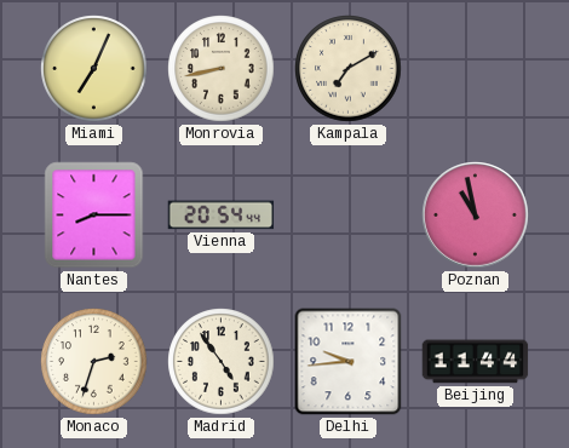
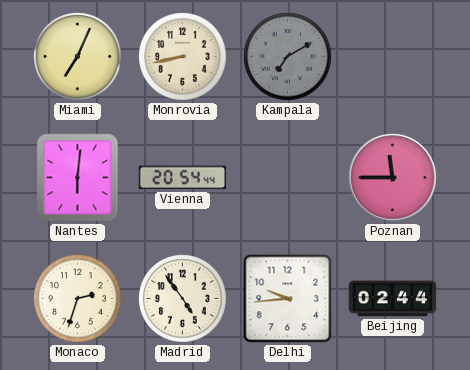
Kampala dial: cream -> grey
Nantes: 8:15 -> 6:01
Poznan: 10:58 -> 11:45
Beijing: 11:44 -> 02:44
